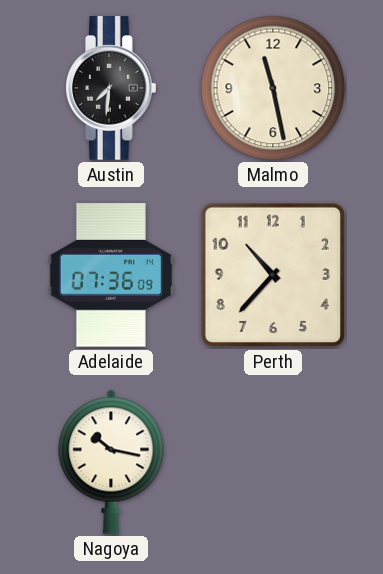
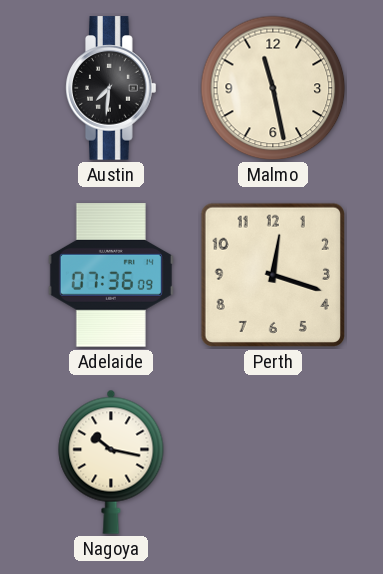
Perth: 10:37 -> 12:18
